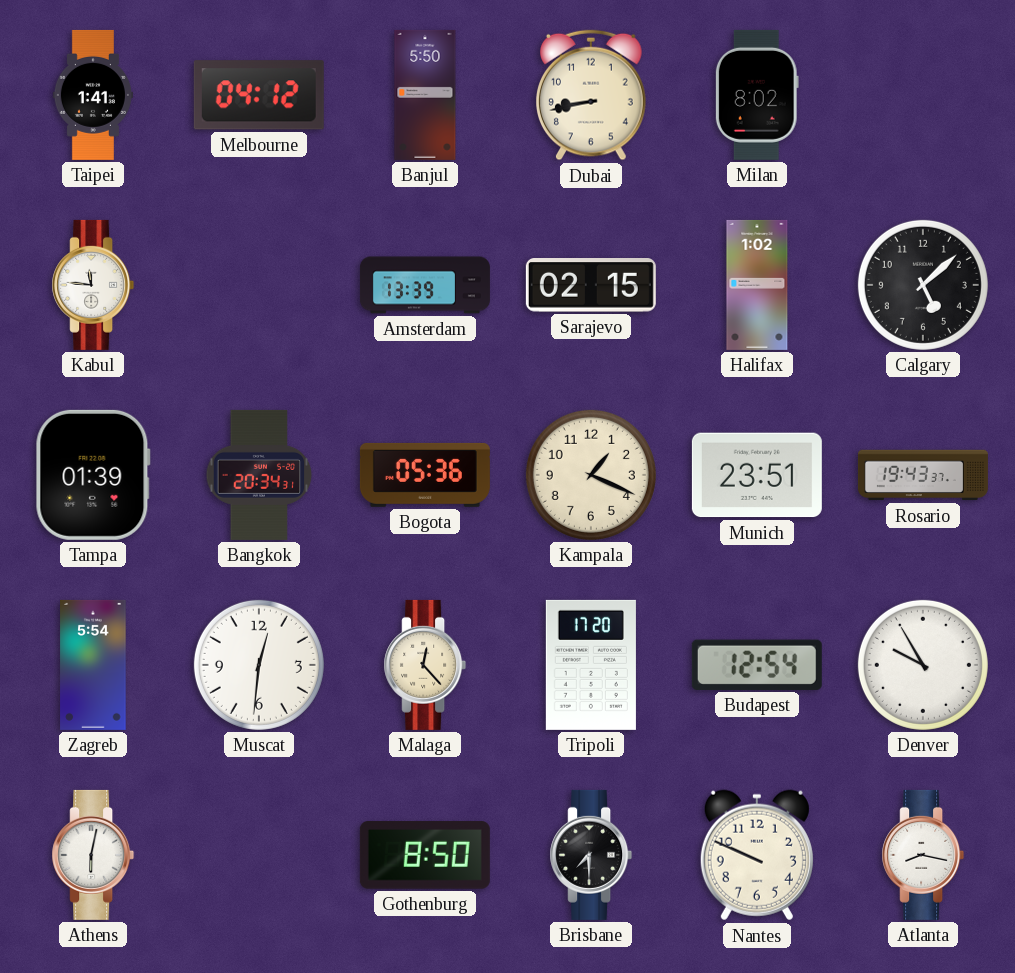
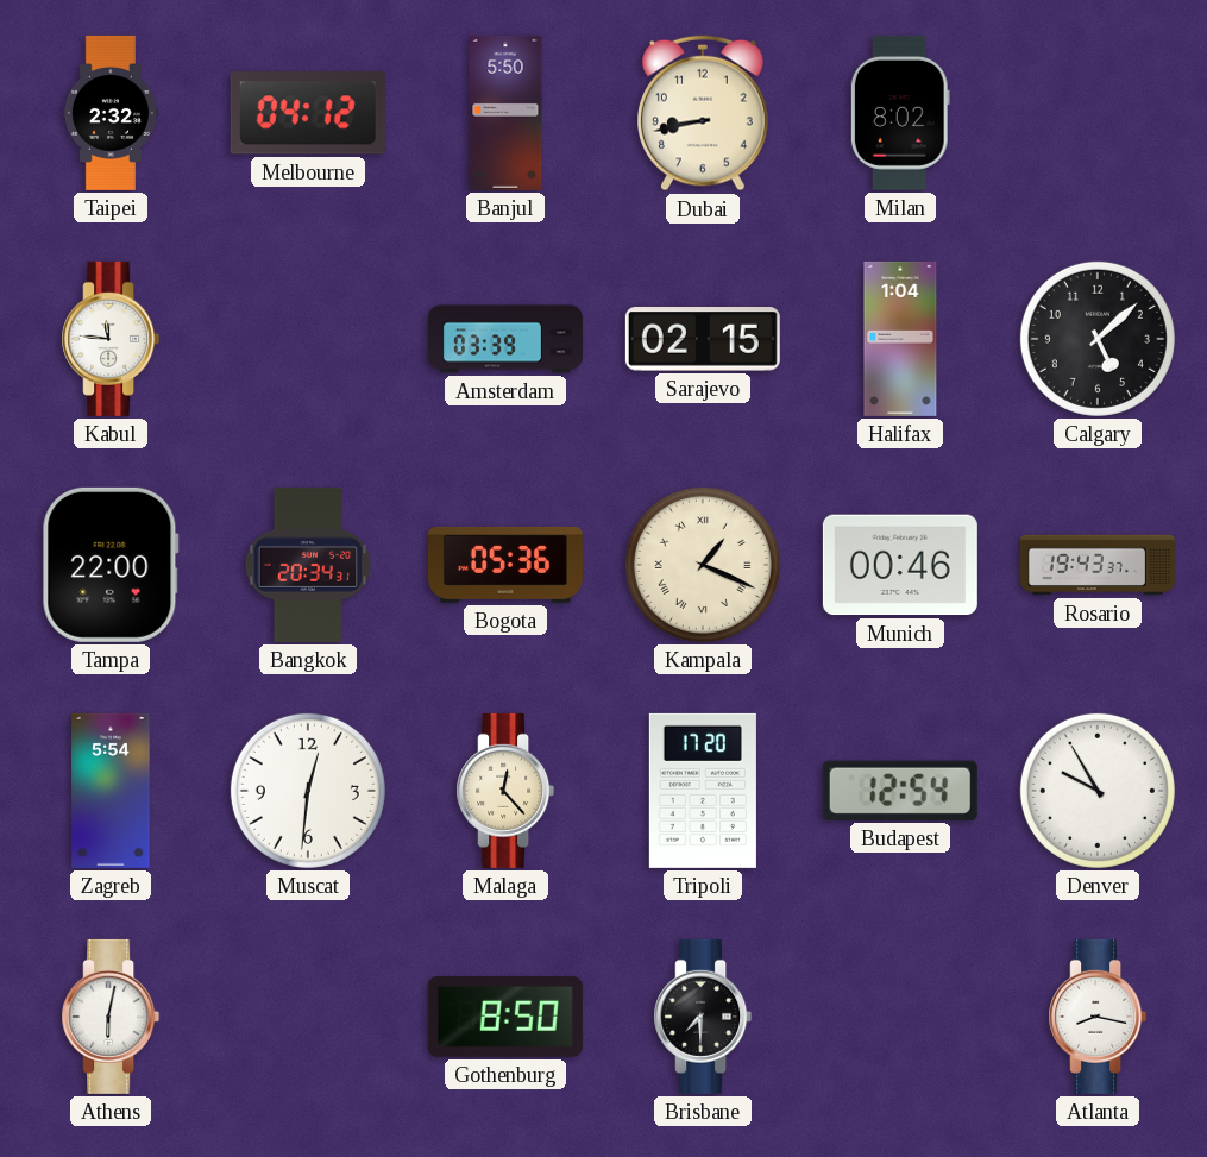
Taipei: 1:41 -> 2:32
Amsterdam: 13:39 -> 03:39
Halifax: 1:02 -> 1:04
Tampa: 01:39 -> 22:00
Kampala numerals: Arabic -> Roman
Munich: 23:51 -> 00:46
Nantes: 9:49 -> none
